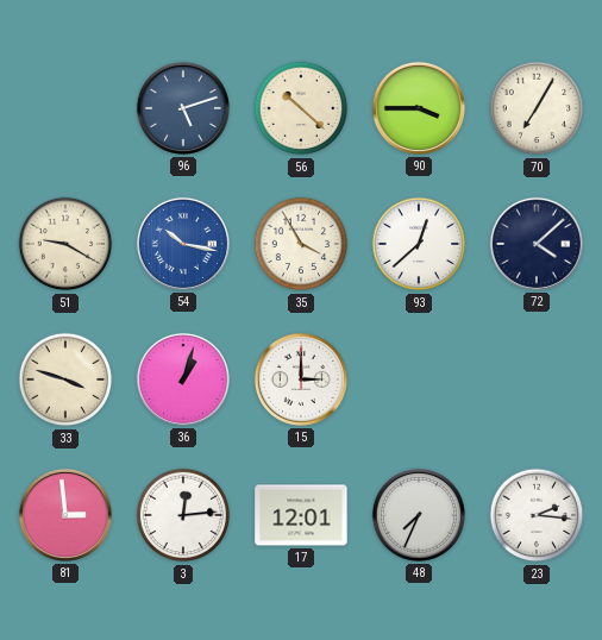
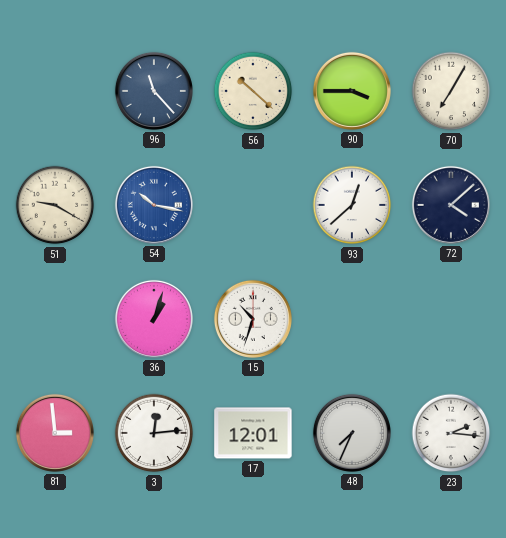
96: 5:12 -> 11:23
35: 3:55 -> none
33: 3:48 -> none
15: 3:00 -> 10:33
